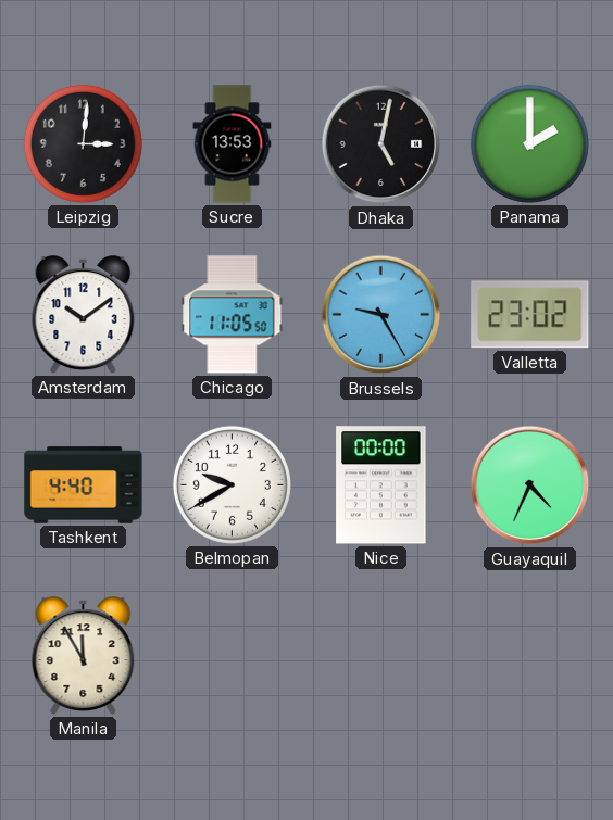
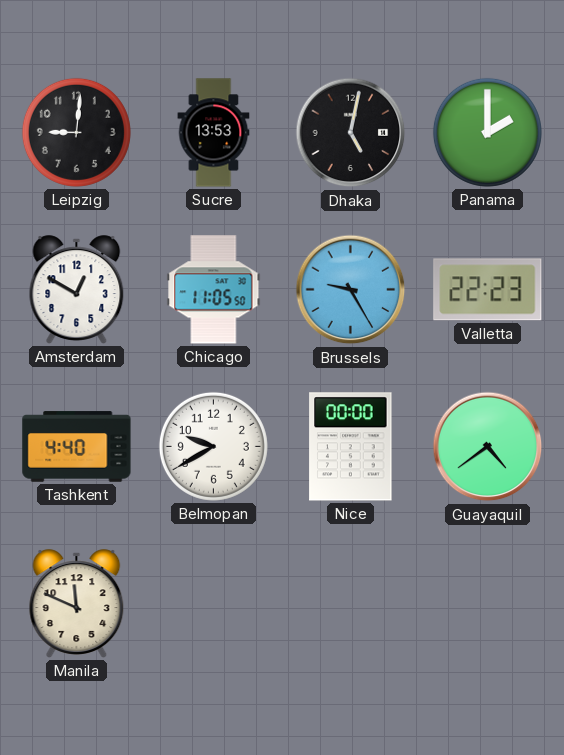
Leipzig: 3:01 -> 9:01
Amsterdam: 10:09 -> 12:50
Valletta: 23:02 -> 22:23
Guayaquil: 4:34 -> 4:39
Manila: 11:55 -> 11:49
